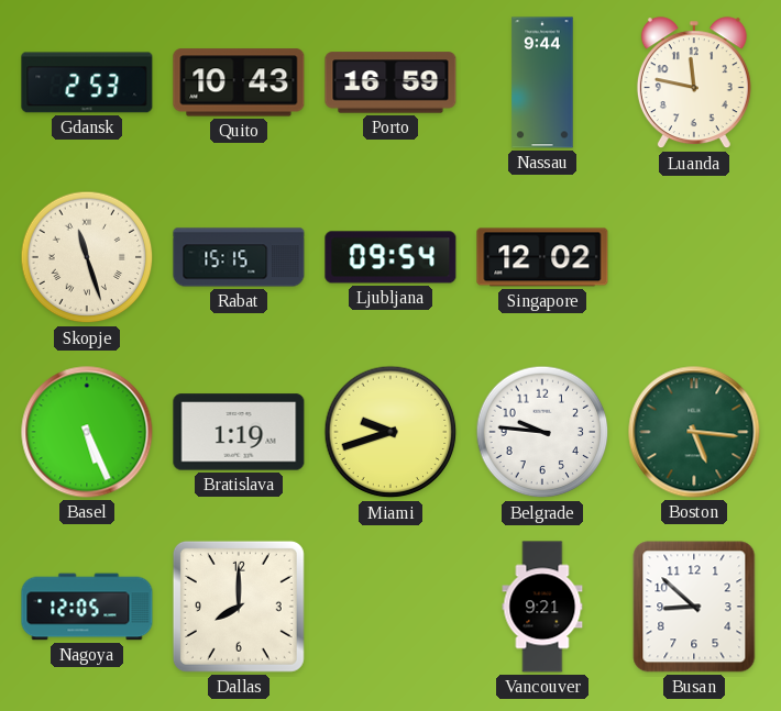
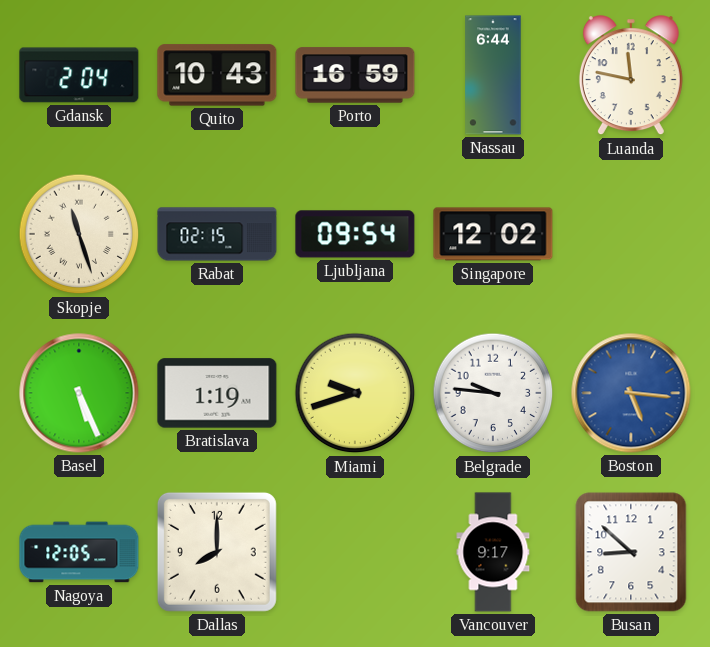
Gdansk: 2:53 -> 2:04
Nassau: 9:44 -> 6:44
Rabat: 15:15 -> 02:15
Boston dial: green -> blue
Vancouver: 9:21 -> 9:17
